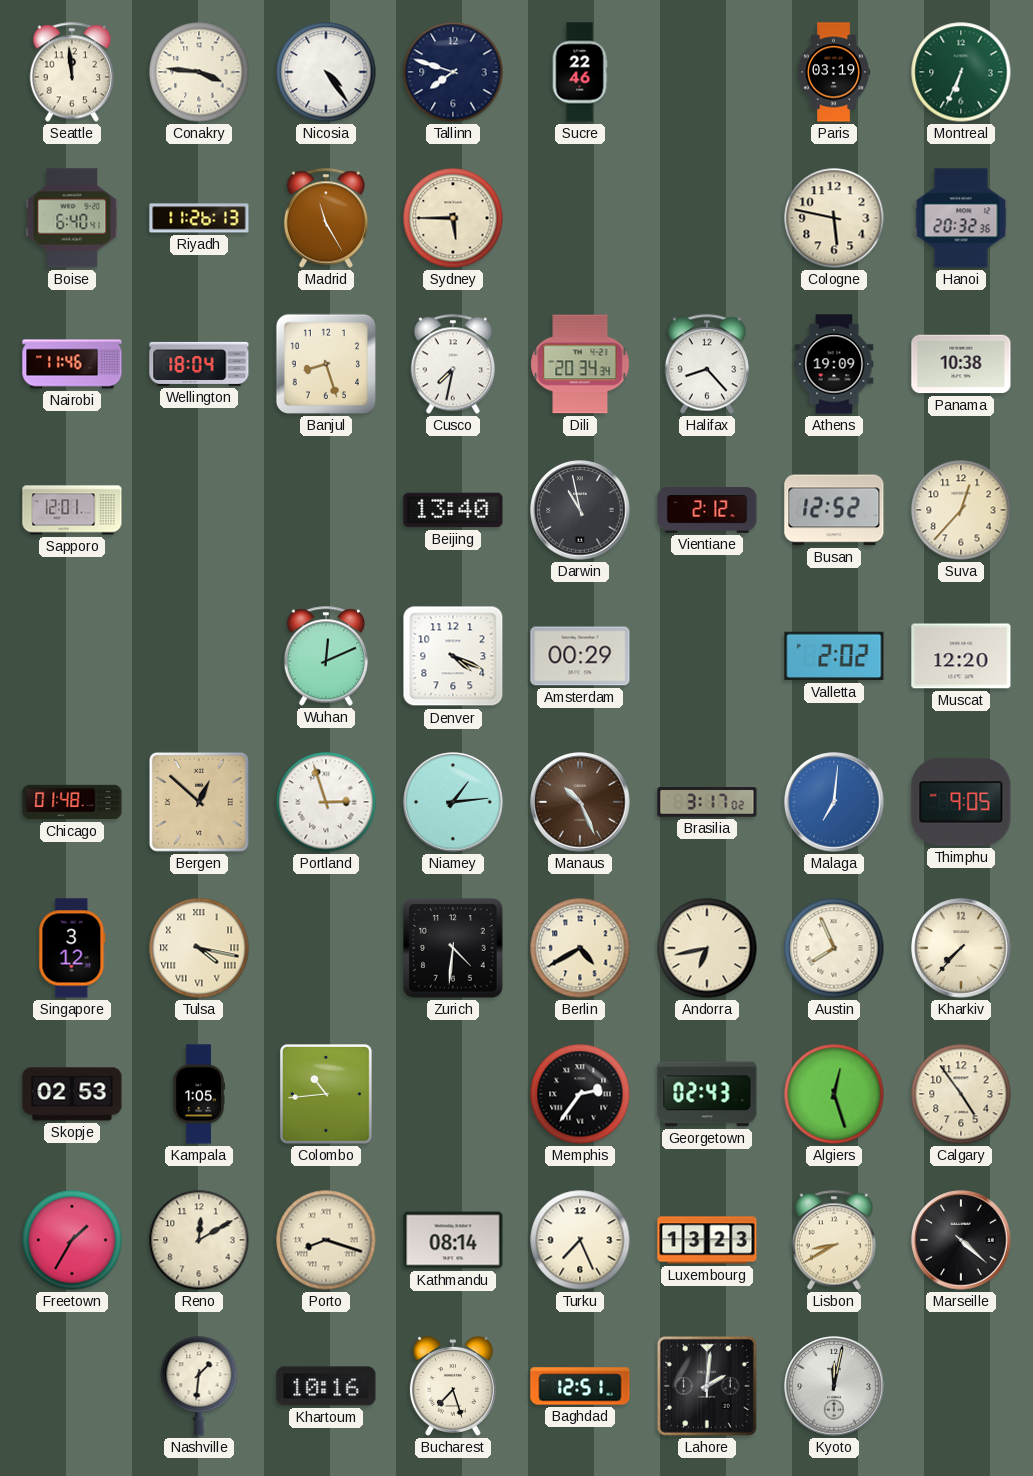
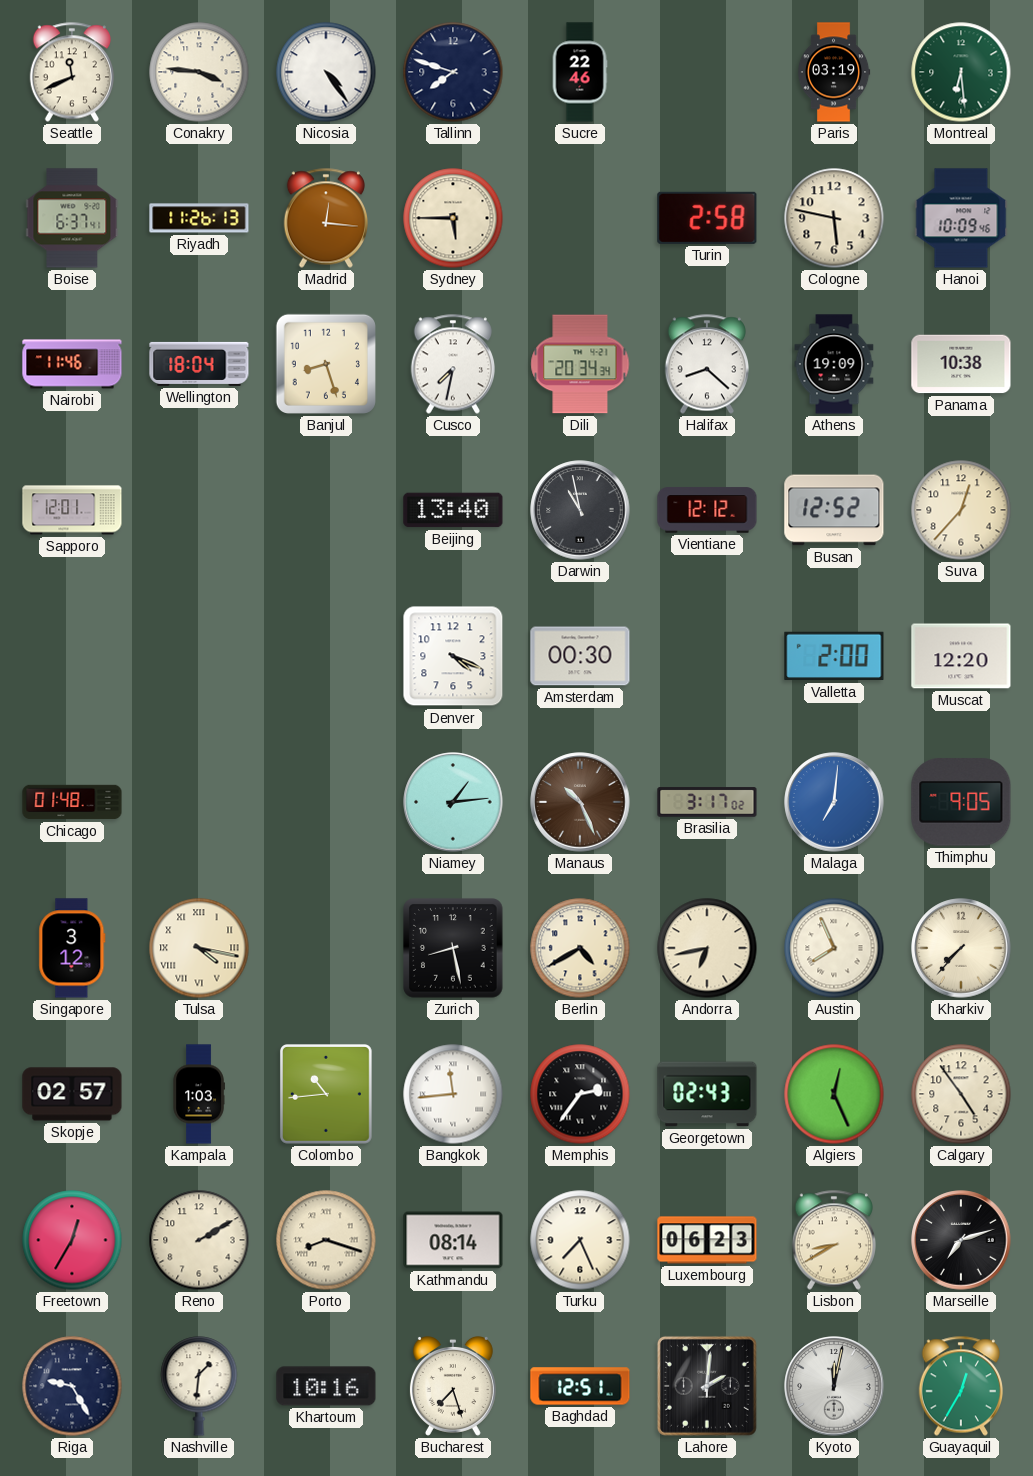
Seattle: 11:59 -> 11:41
Montreal: 6:34 -> 6:29
Boise: 6:40 -> 6:37
Madrid: 11:25 -> 12:16
Turin: none -> 2:58
Hanoi: 20:32 -> 10:09
Halifax: 8:23 -> 8:22
Vientiane: 2:12 -> 12:12
Wuhan: 12:11 -> none
Amsterdam: 00:29 -> 00:30
Valletta: 2:02 -> 2:00
Bergen: 12:52 -> none
Portland: 2:57 -> none
Zurich: 4:31 -> 8:28
Skopje: 02:53 -> 02:57
Kampala: 1:05 -> 1:03
Bangkok: none -> 11:44
Algiers: 12:27 -> 12:26
Freetown: 1:35 -> 12:35
Reno: 12:10 -> 2:10
Luxembourg: 13:23 -> 06:23
Marseille: 4:22 -> 7:12
Riga: none -> 9:25
Guayaquil: none -> 12:35
